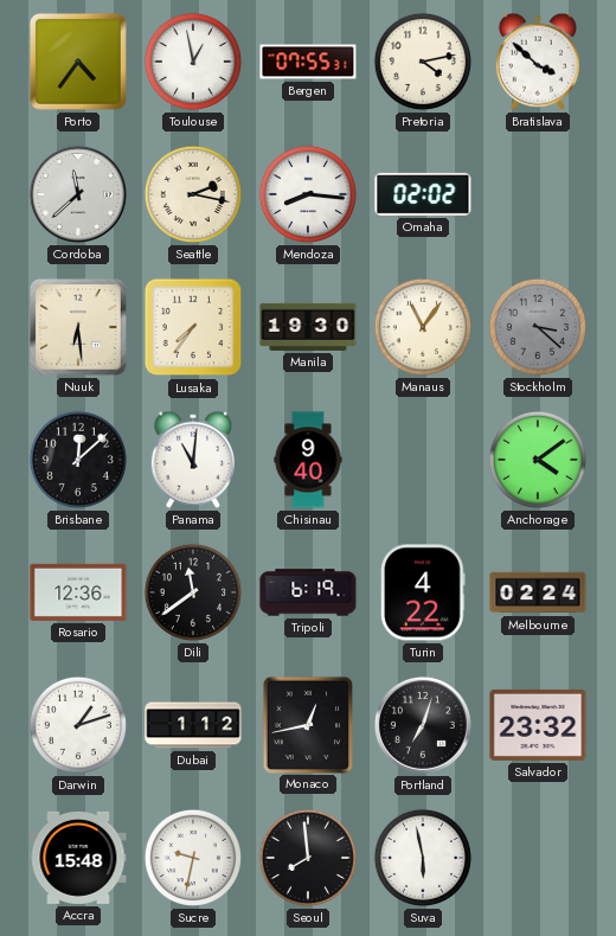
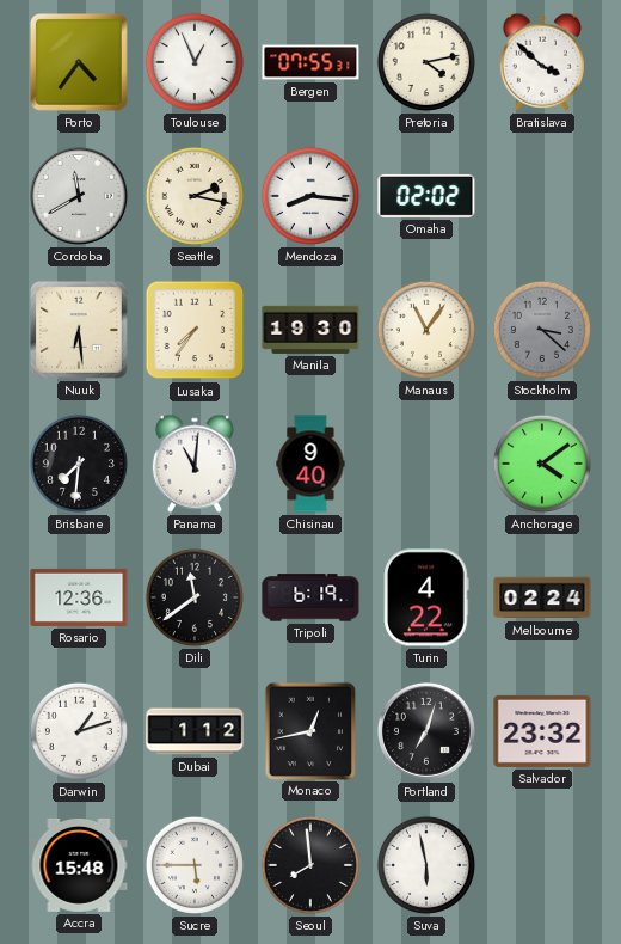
Toulouse: 12:58 -> 12:56
Cordoba: 11:38 -> 11:40
Brisbane: 12:08 -> 7:31
Sucre: 9:32 -> 5:45
